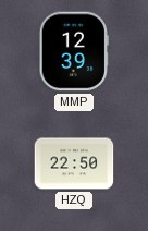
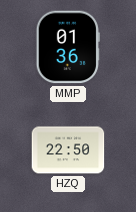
MMP: 12:39 -> 01:36
